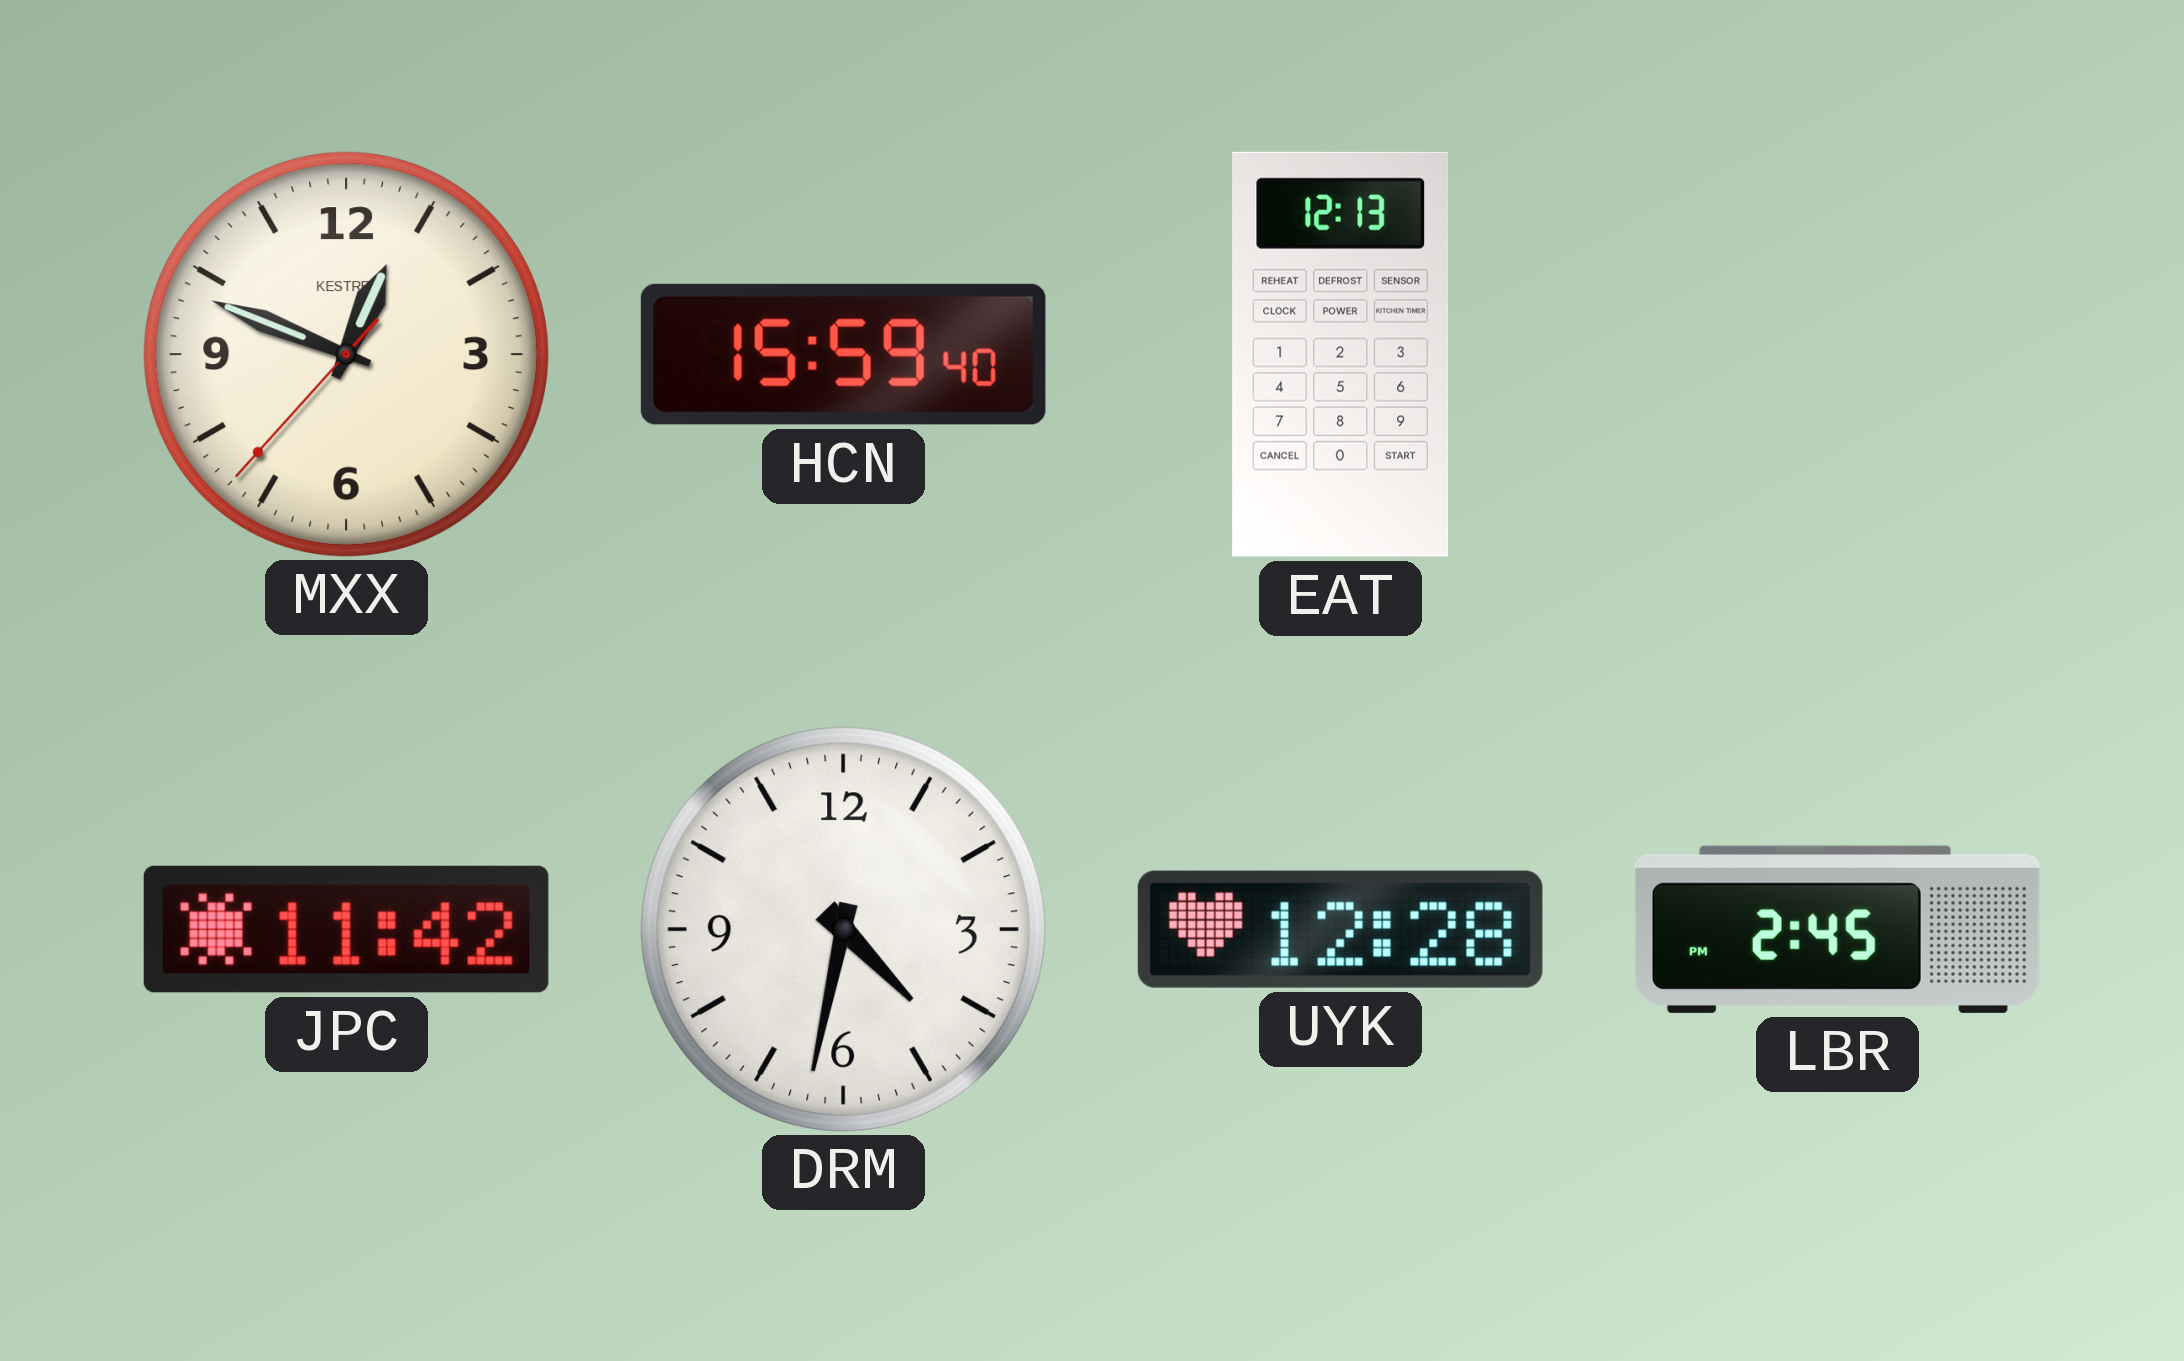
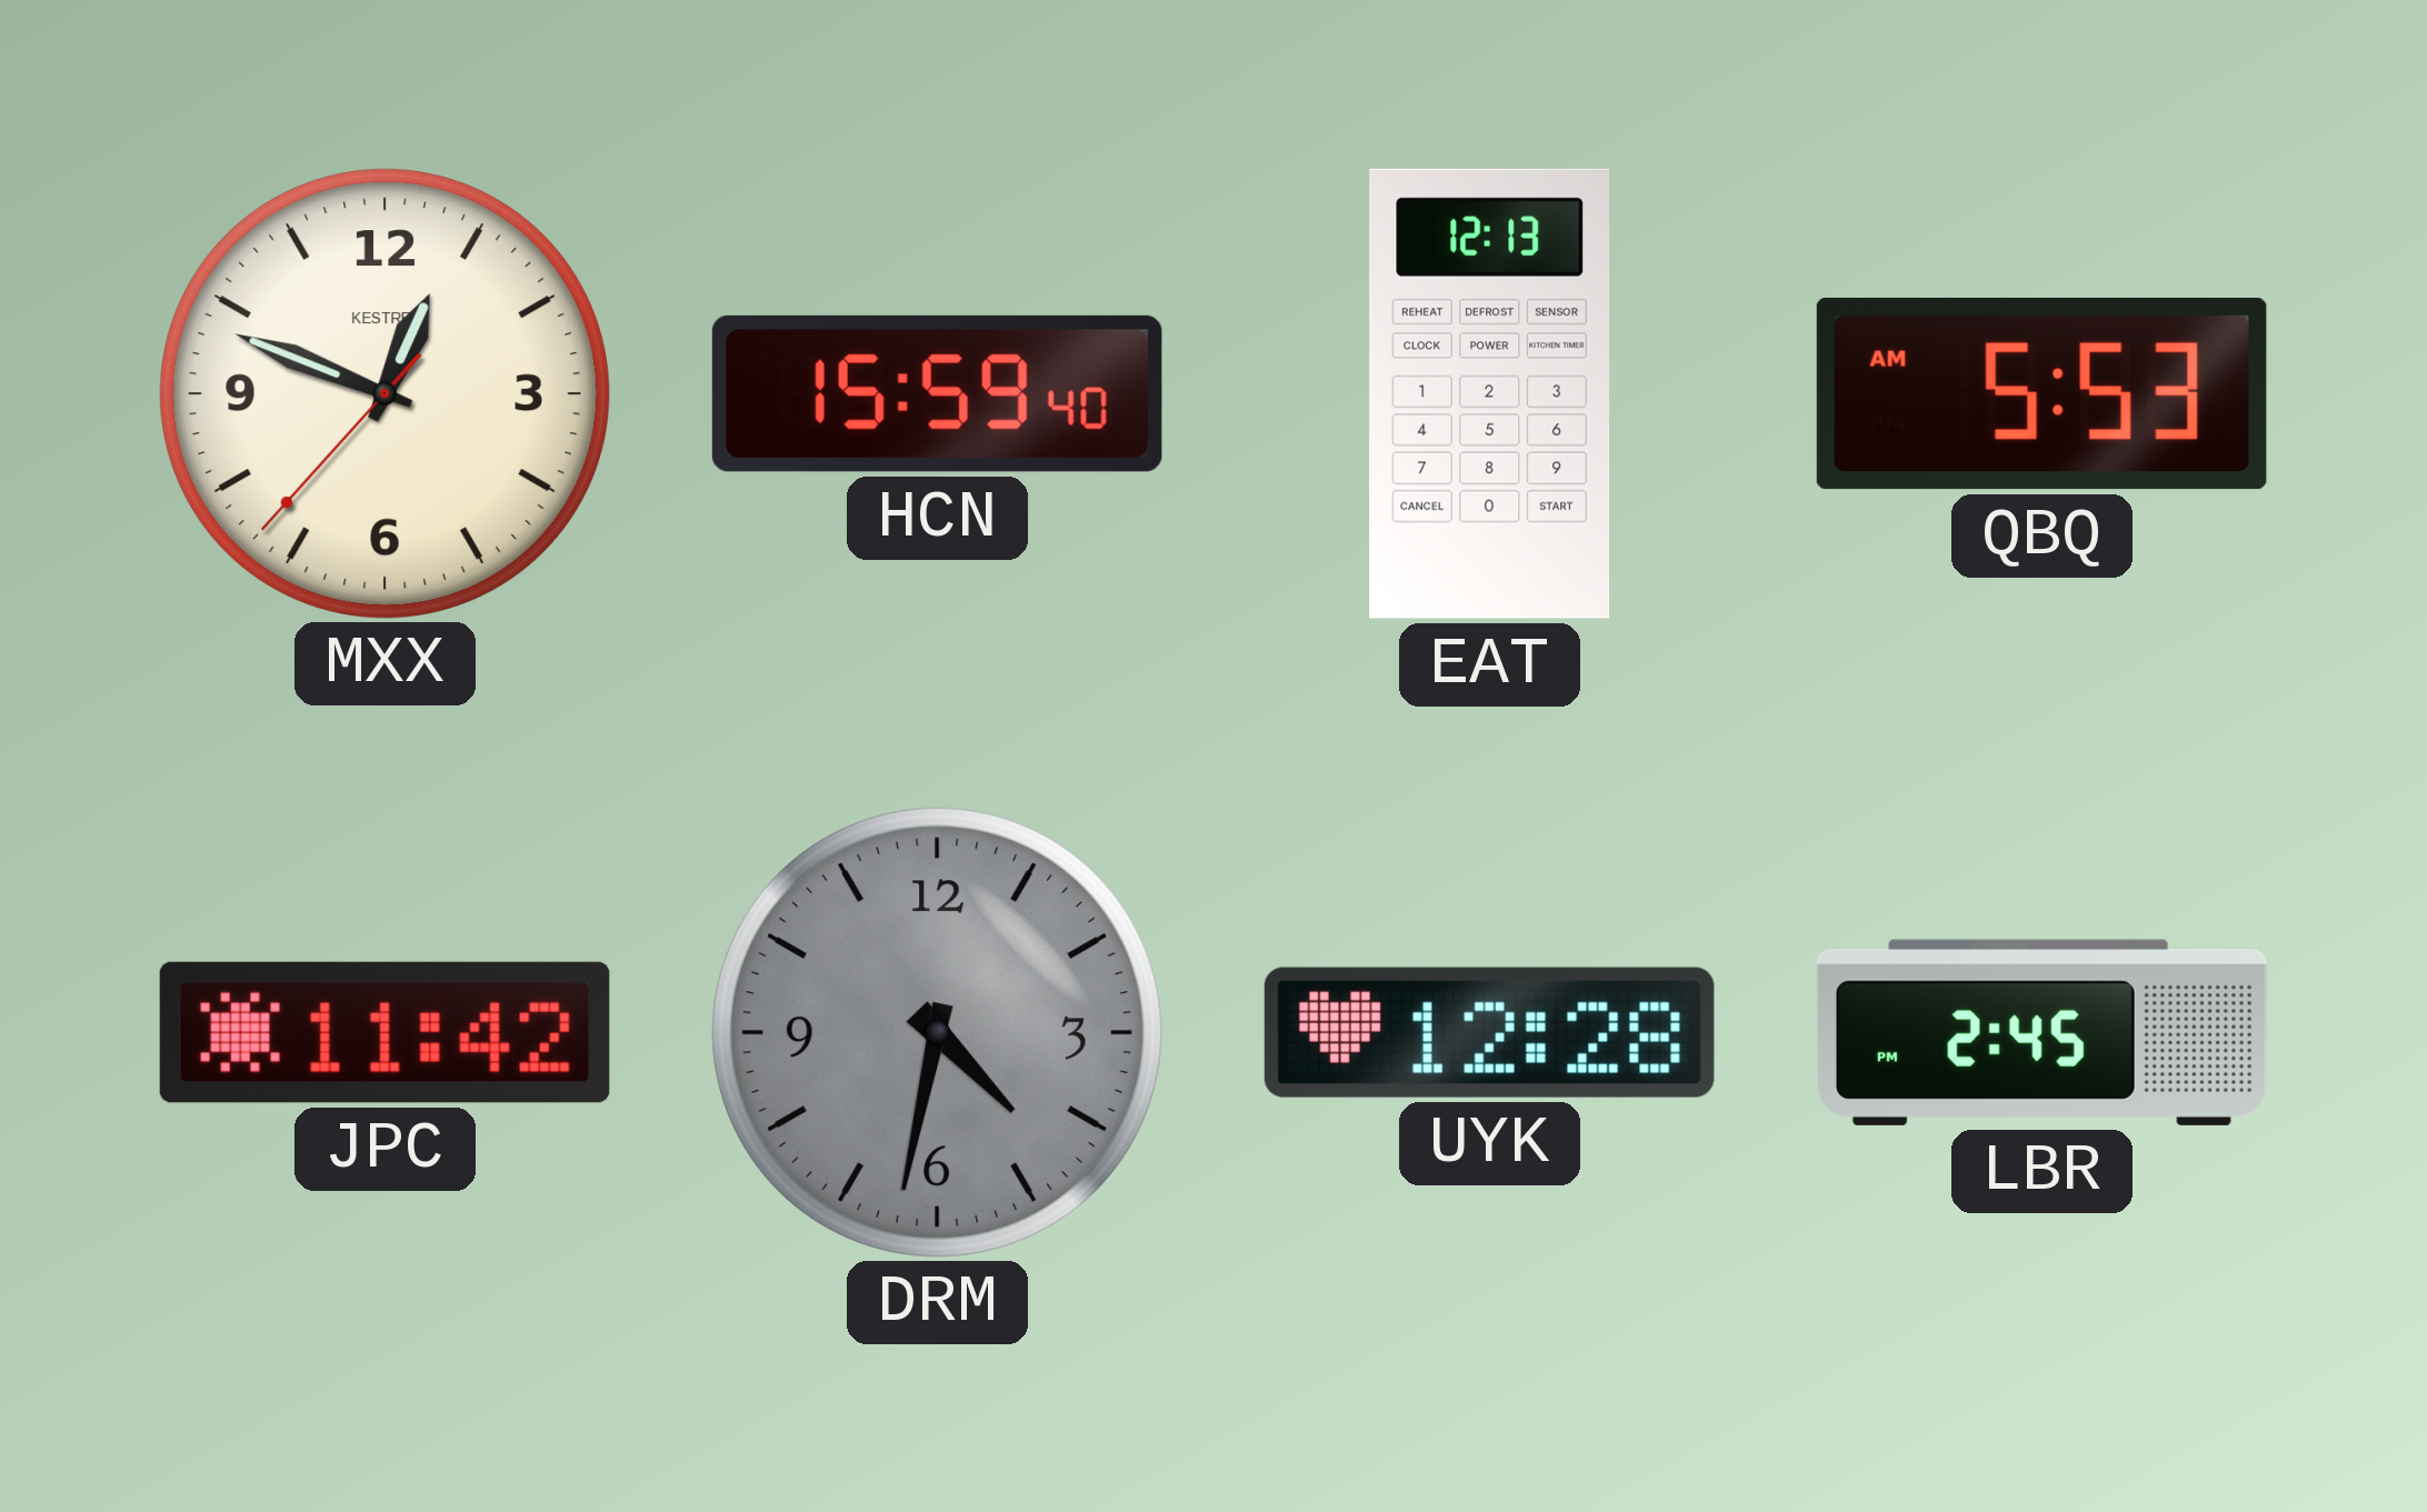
QBQ: none -> 5:53
DRM dial: white -> grey
